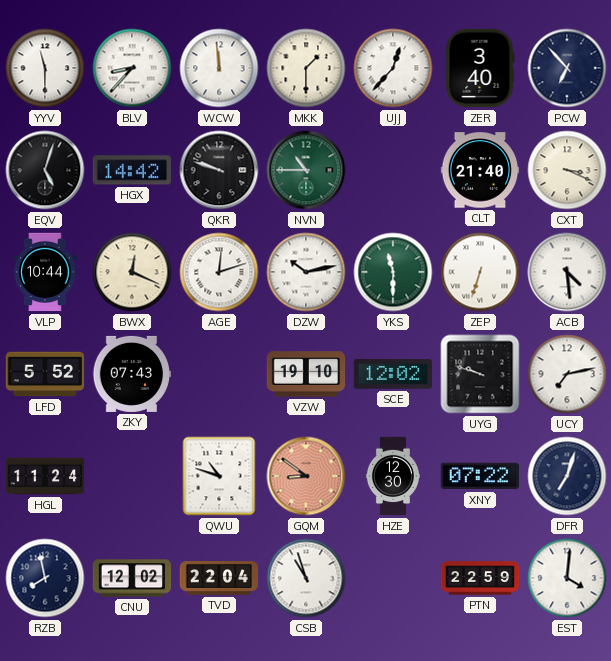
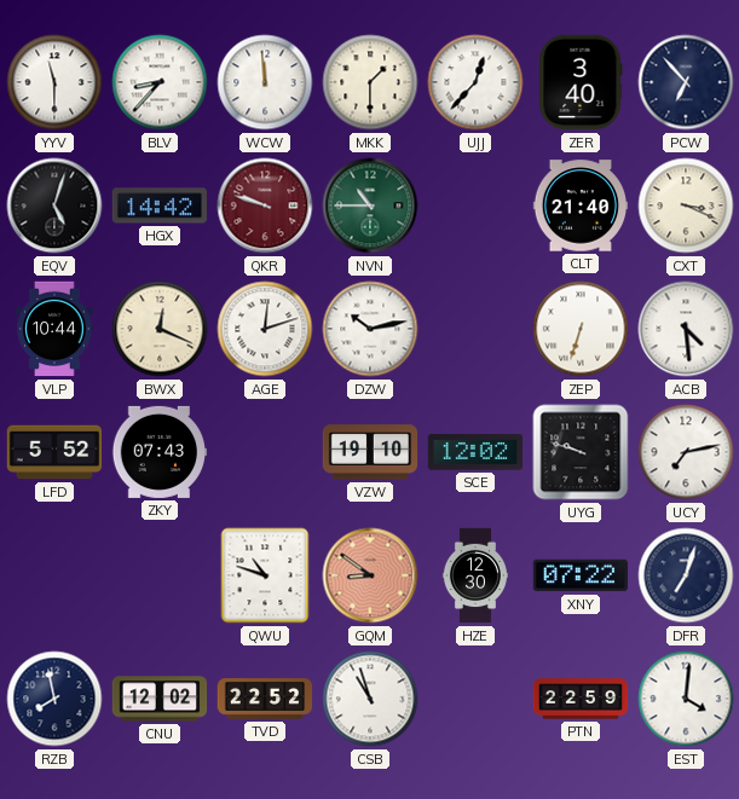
QKR dial: black -> burgundy
YKS: 11:30 -> none
HGL: 11:24 -> none
TVD: 22:04 -> 22:52
